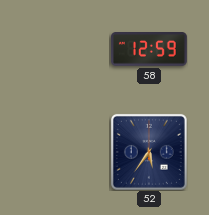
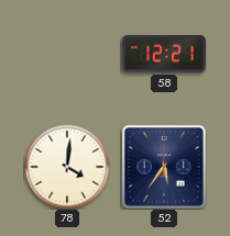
58: 12:59 -> 12:21
78: none -> 4:01
